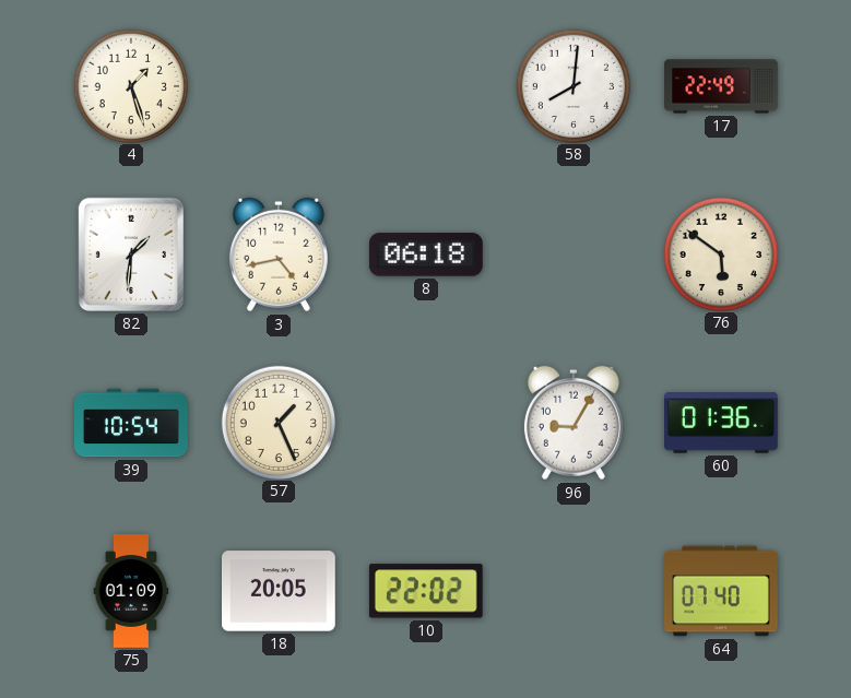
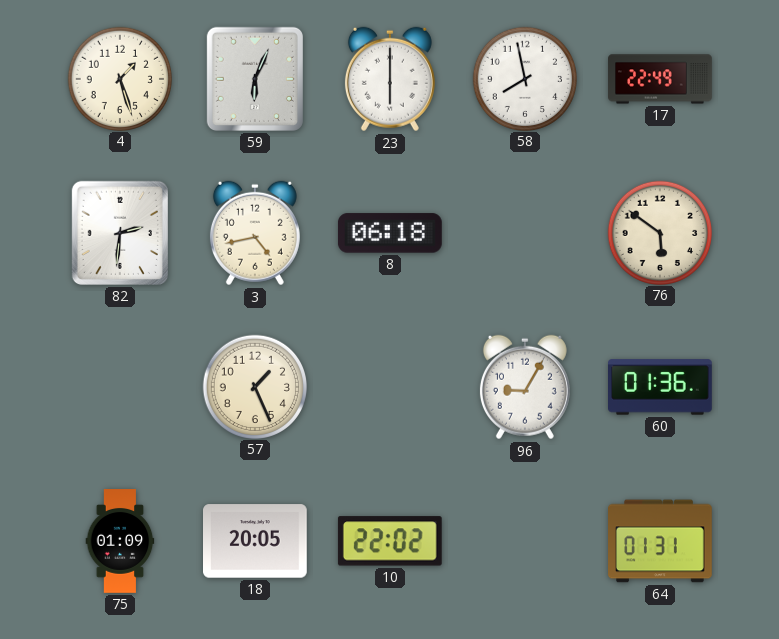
59: none -> 6:04
23: none -> 6:00
58: 8:01 -> 7:58
82: 1:31 -> 2:31
39: 10:54 -> none
64: 07:40 -> 01:31
